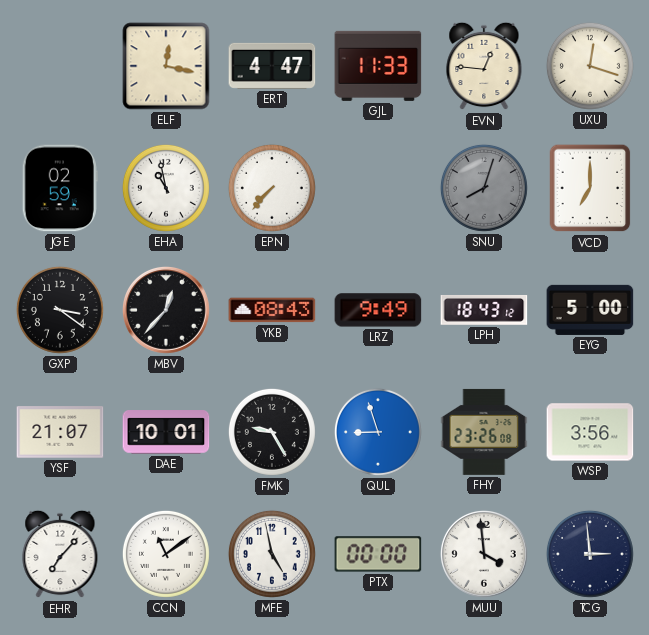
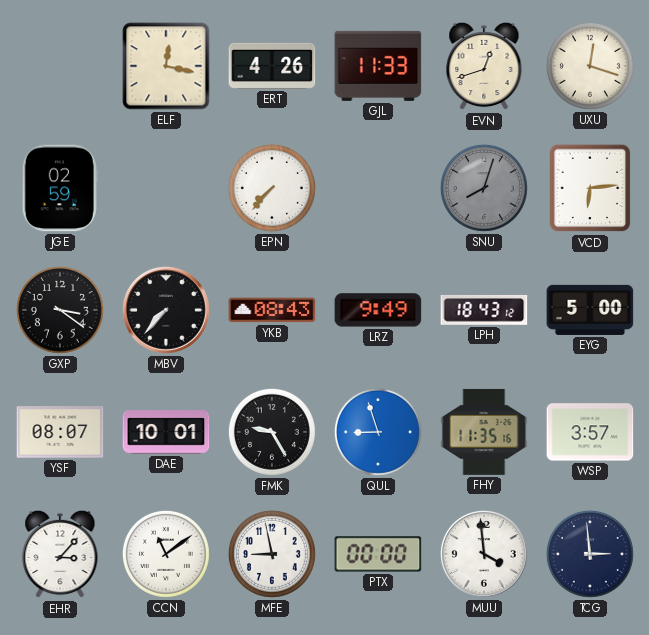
ERT: 4:47 -> 4:26
EVN: 12:46 -> 12:42
EHA: 10:58 -> none
VCD: 7:00 -> 6:14
MBV: 12:37 -> 7:37
YSF: 21:07 -> 08:07
FHY: 23:26 -> 11:35
WSP: 3:56 -> 3:57
EHR: 7:07 -> 3:07
MFE: 4:58 -> 8:58
